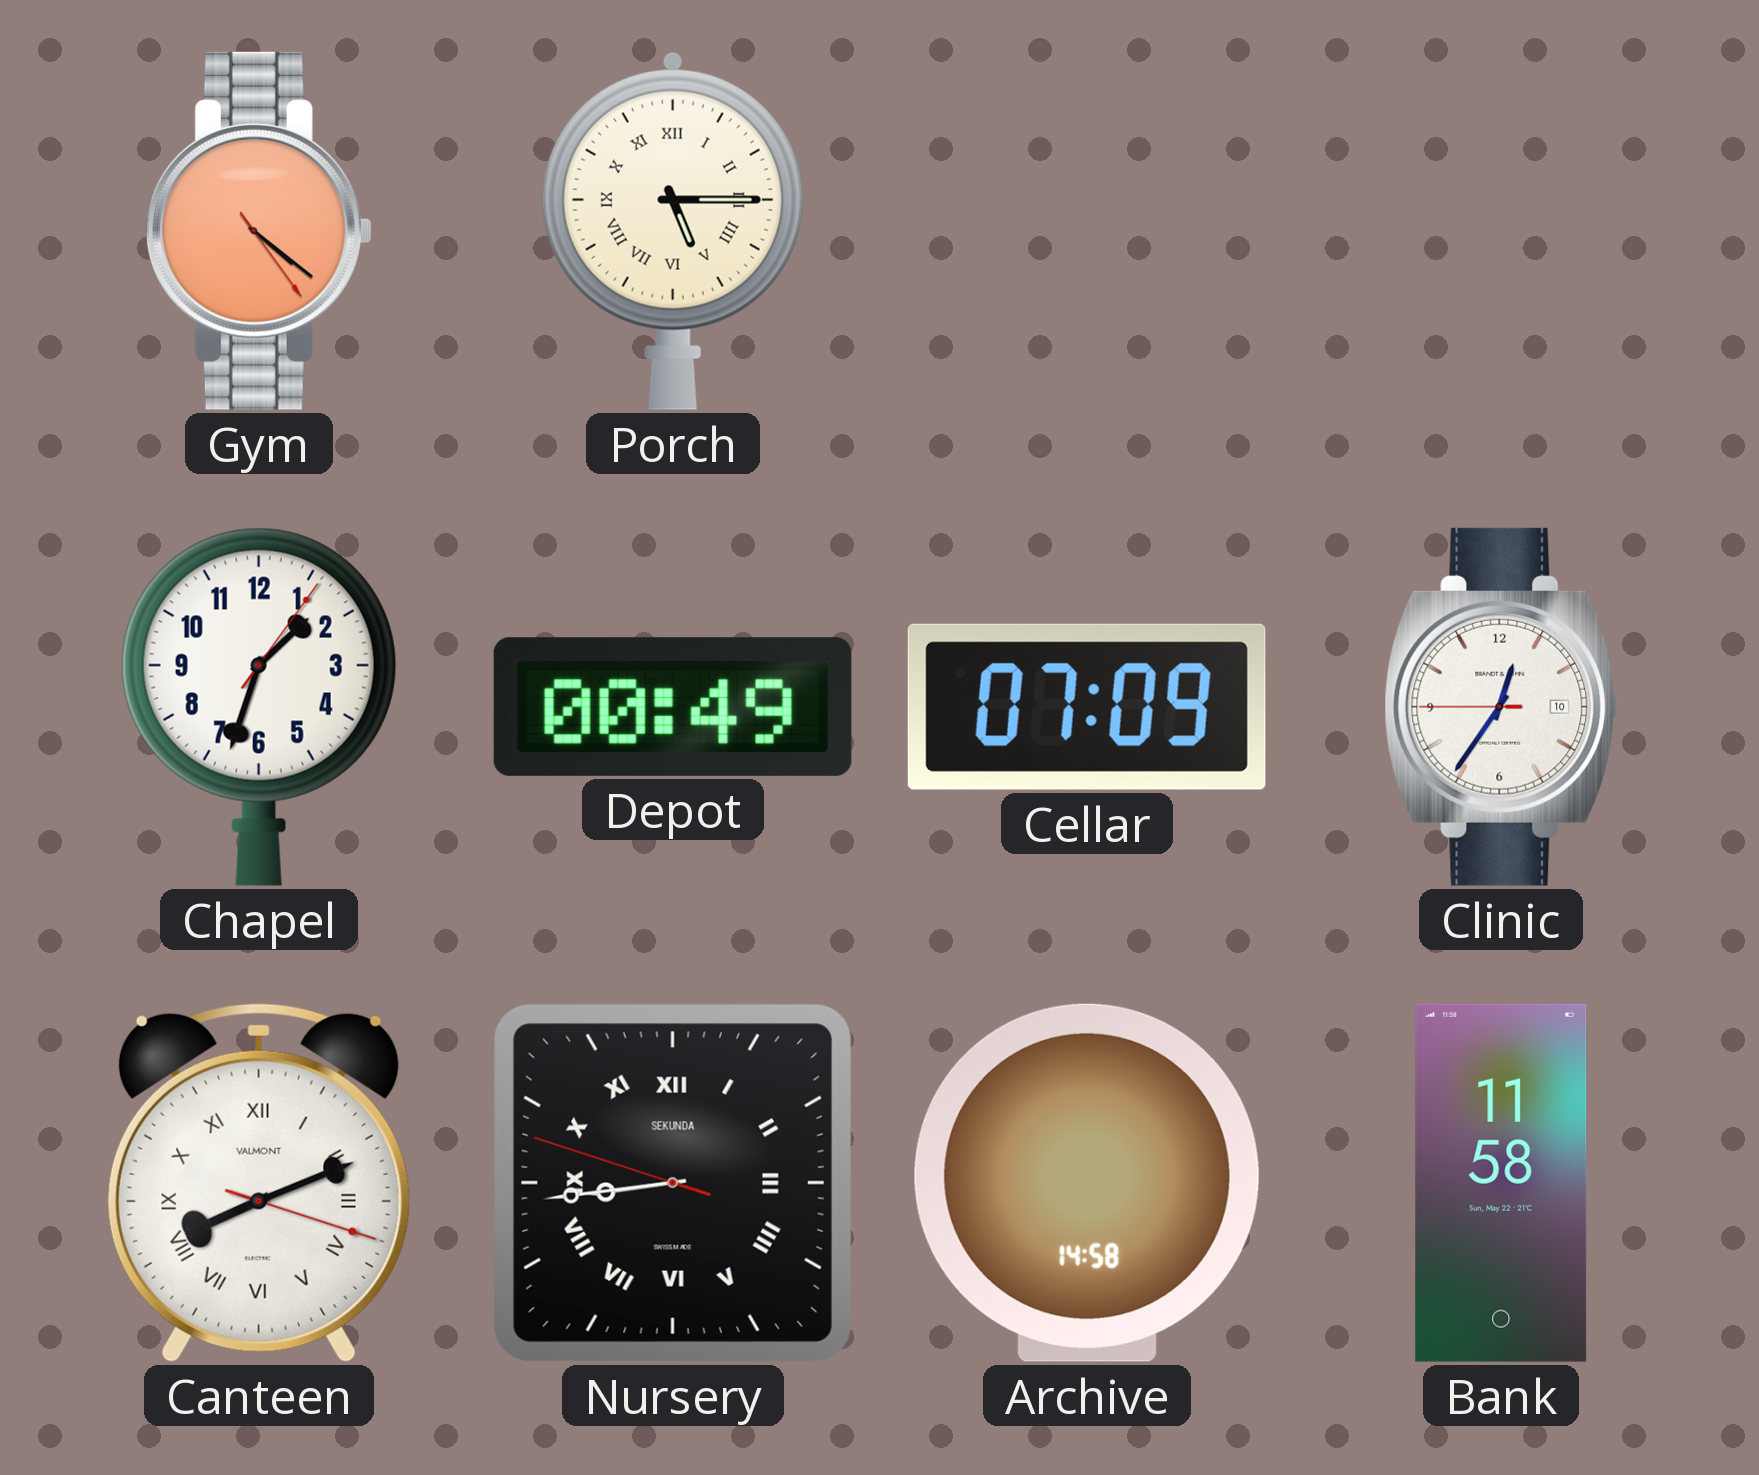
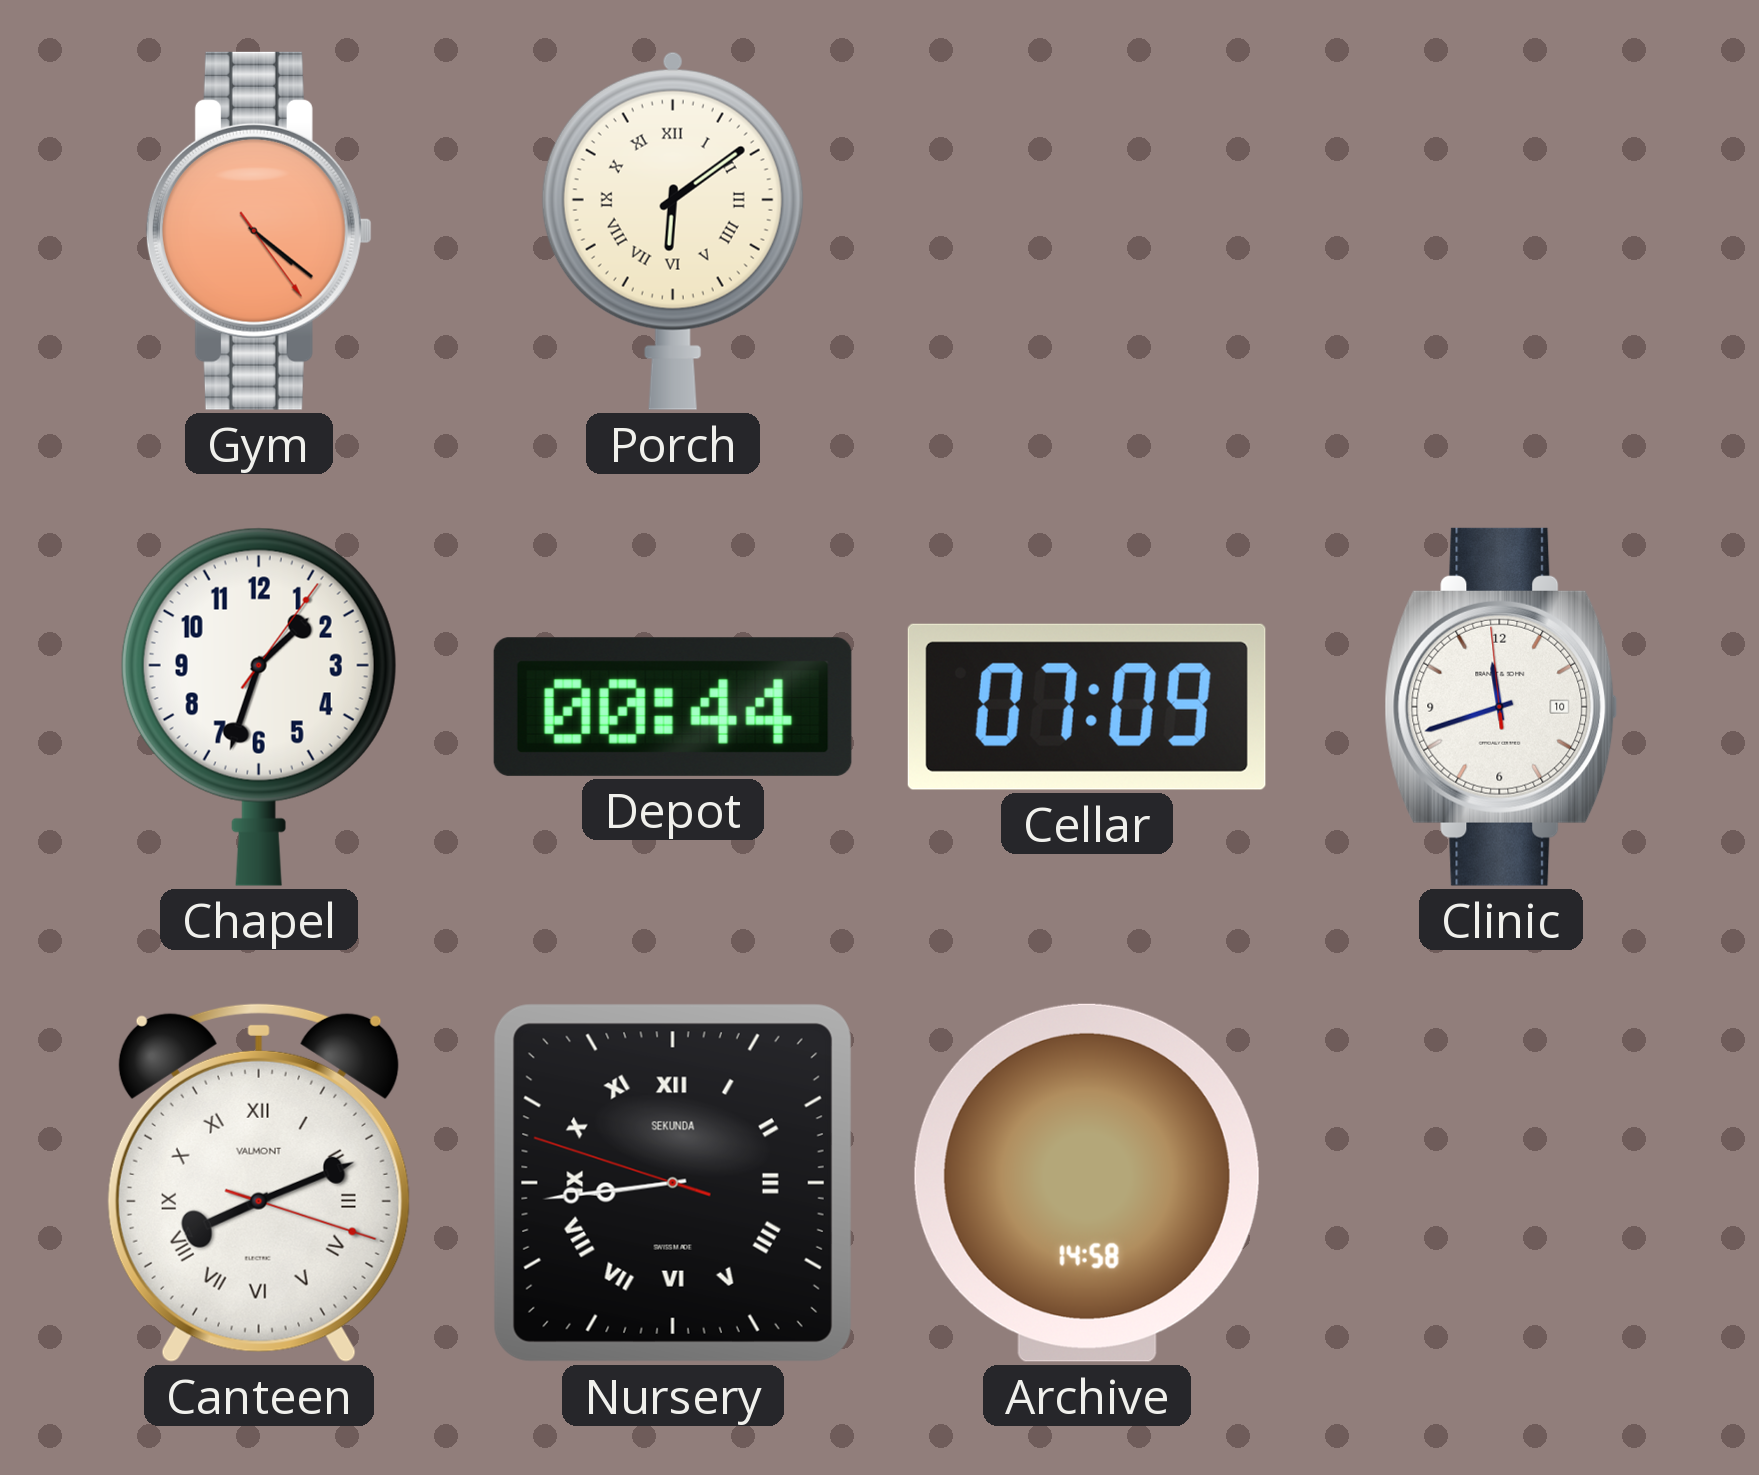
Porch: 5:15 -> 6:09
Depot: 00:49 -> 00:44
Clinic: 12:35 -> 11:41
Bank: 11:58 -> none
